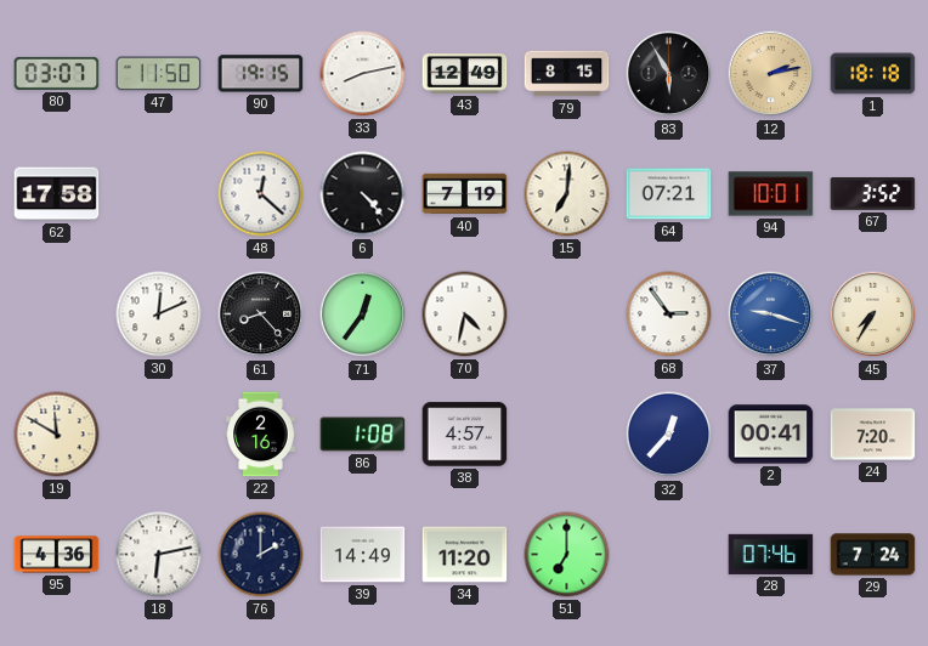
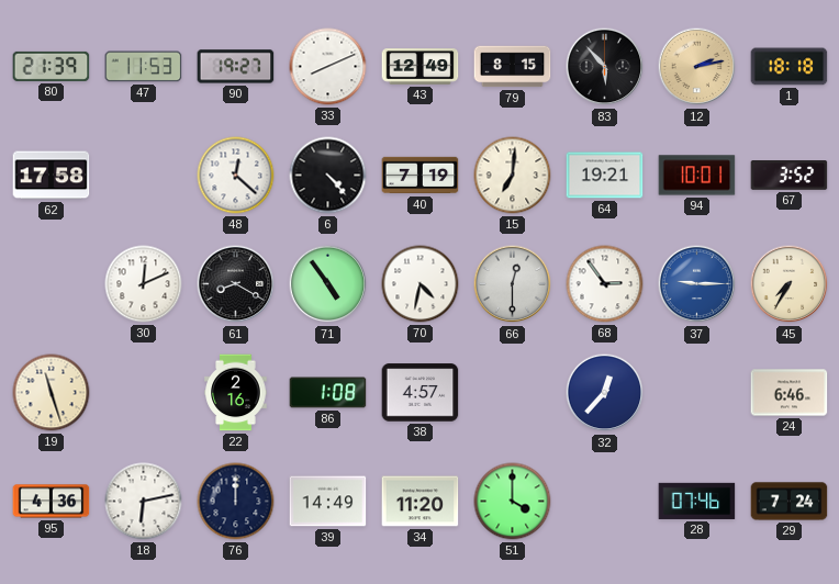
80: 03:07 -> 21:39
47: 11:50 -> 11:53
90: 19:15 -> 19:27
33: 8:13 -> 8:11
83: 5:55 -> 5:53
64: 07:21 -> 19:21
61: 8:23 -> 8:20
71: 12:36 -> 4:54
66: none -> 12:30
37: 9:18 -> 9:15
19: 11:50 -> 11:27
2: 00:41 -> none
24: 7:20 -> 6:46
76: 2:00 -> 12:00
51: 7:00 -> 4:00
